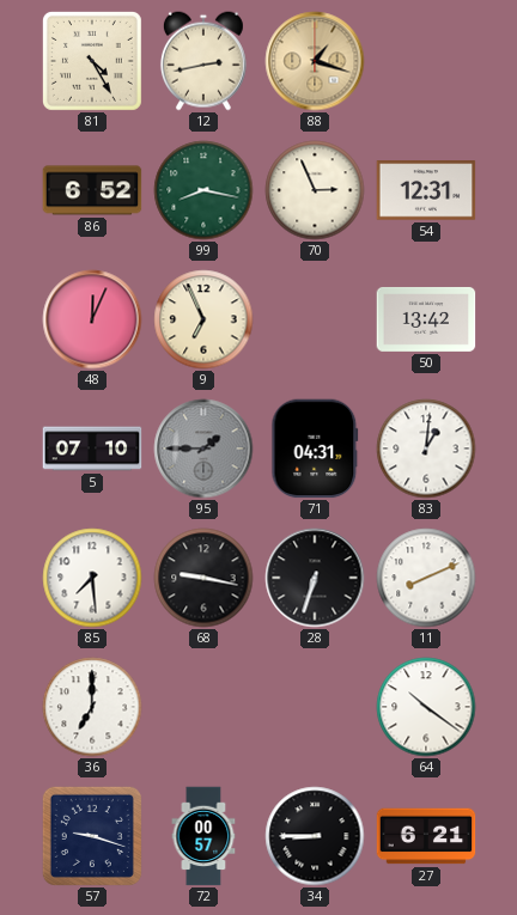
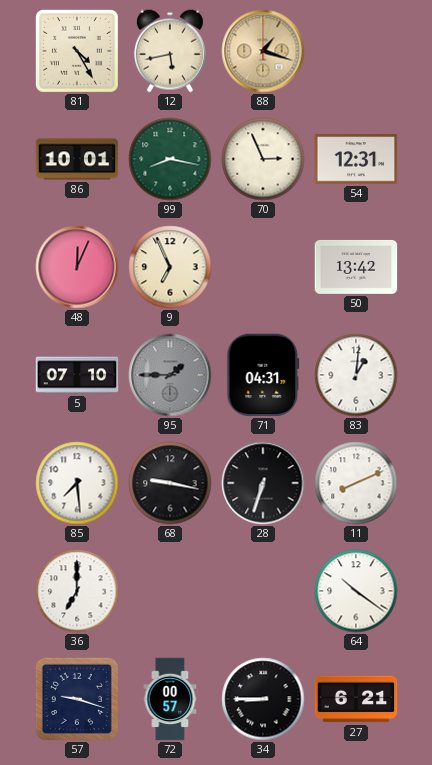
12: 2:43 -> 5:43
86: 6:52 -> 10:01
